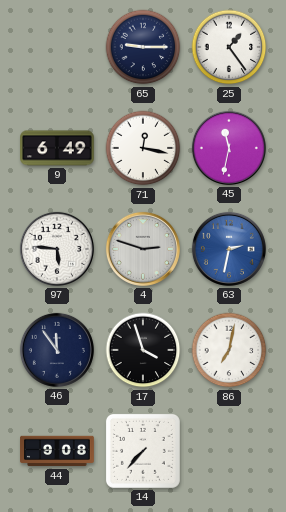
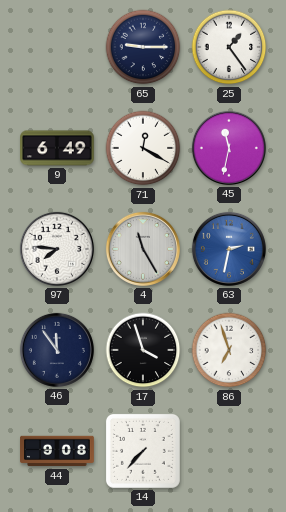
71: 12:17 -> 12:20
97: 5:46 -> 7:46
4: 2:48 -> 11:25
86: 7:02 -> 6:57
